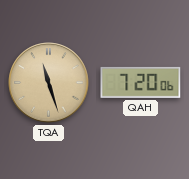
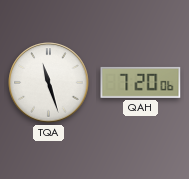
TQA dial: champagne -> white
